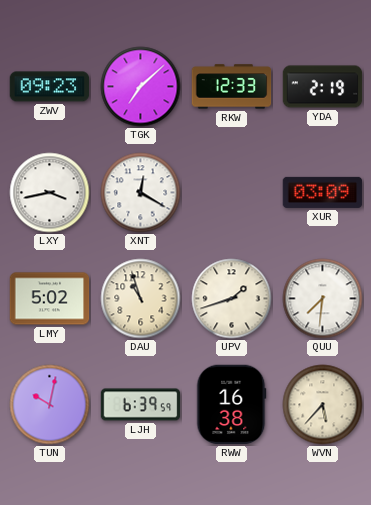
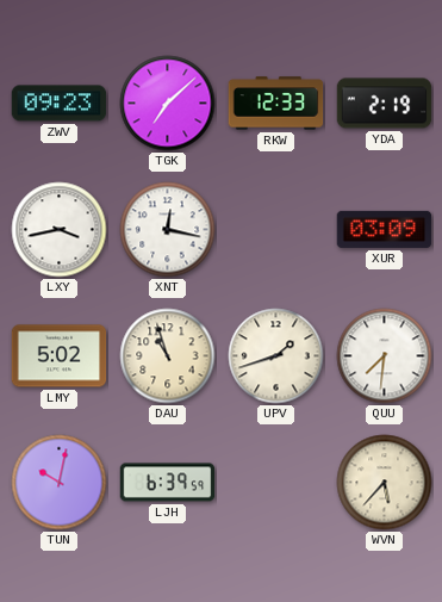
XNT: 12:20 -> 12:17
RWW: 16:38 -> none
